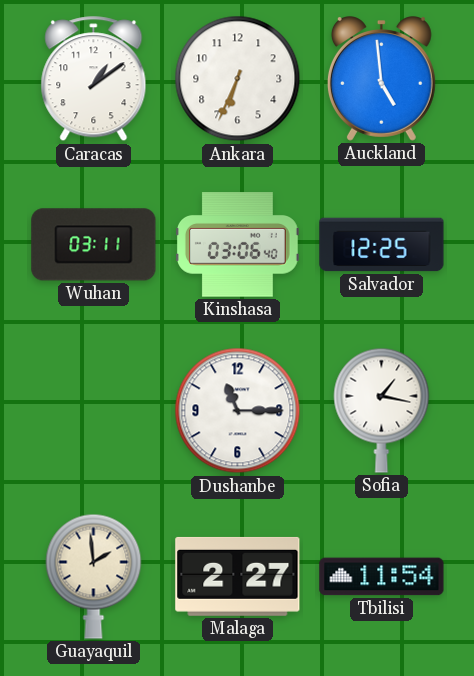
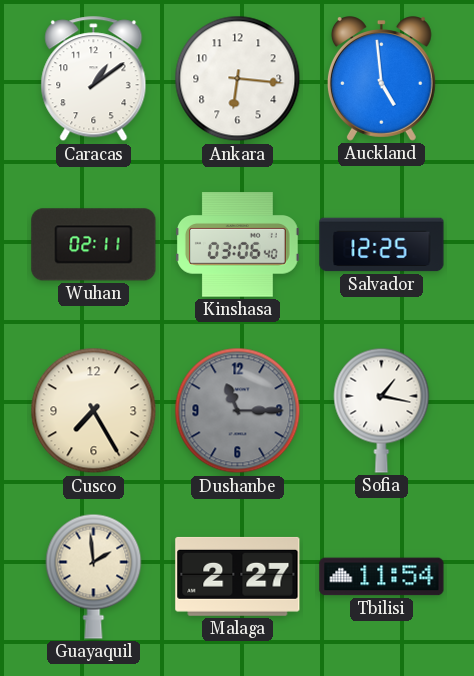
Ankara: 6:34 -> 6:16
Wuhan: 03:11 -> 02:11
Cusco: none -> 7:25
Dushanbe dial: white -> grey
